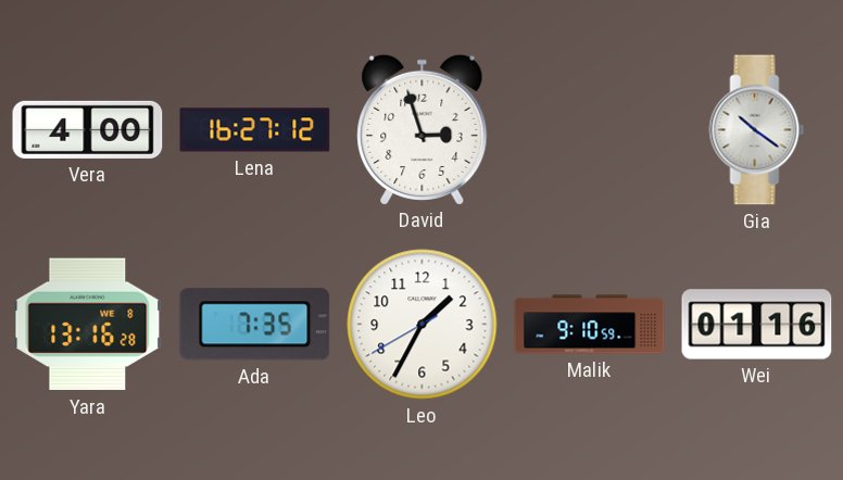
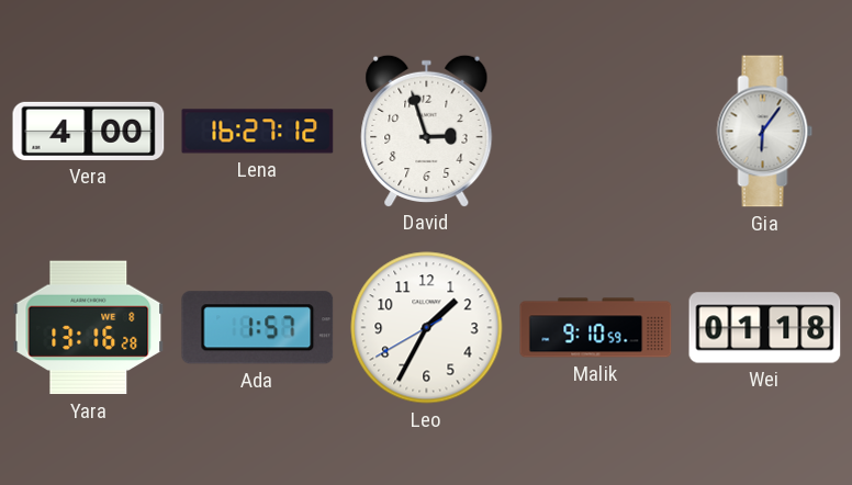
Gia: 10:21 -> 6:06
Ada: 7:35 -> 1:57
Wei: 01:16 -> 01:18
